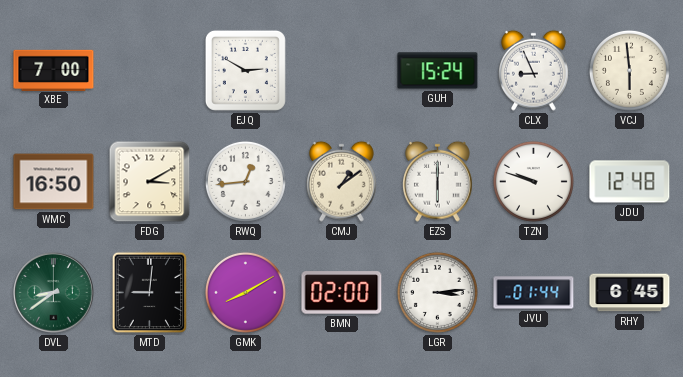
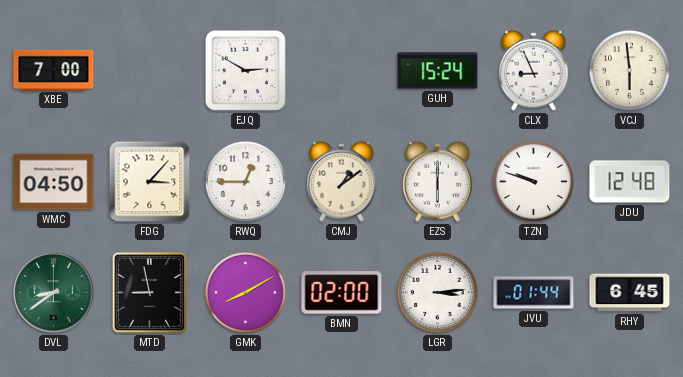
WMC: 16:50 -> 04:50
FDG: 3:10 -> 3:07
RWQ: 12:44 -> 12:45
MTD: 9:01 -> 8:58
